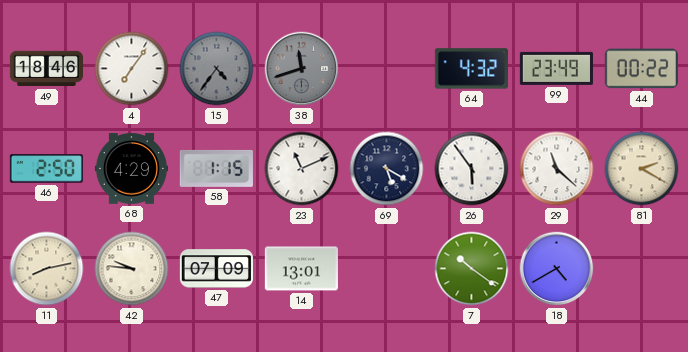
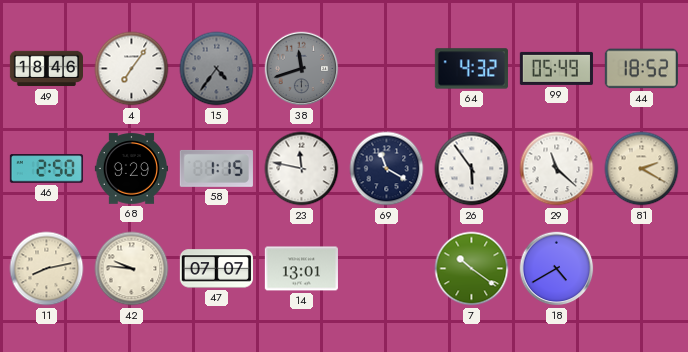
99: 23:49 -> 05:49
44: 00:22 -> 18:52
68: 4:29 -> 9:29
23: 11:11 -> 11:47
69: 5:20 -> 11:20
47: 07:09 -> 07:07
